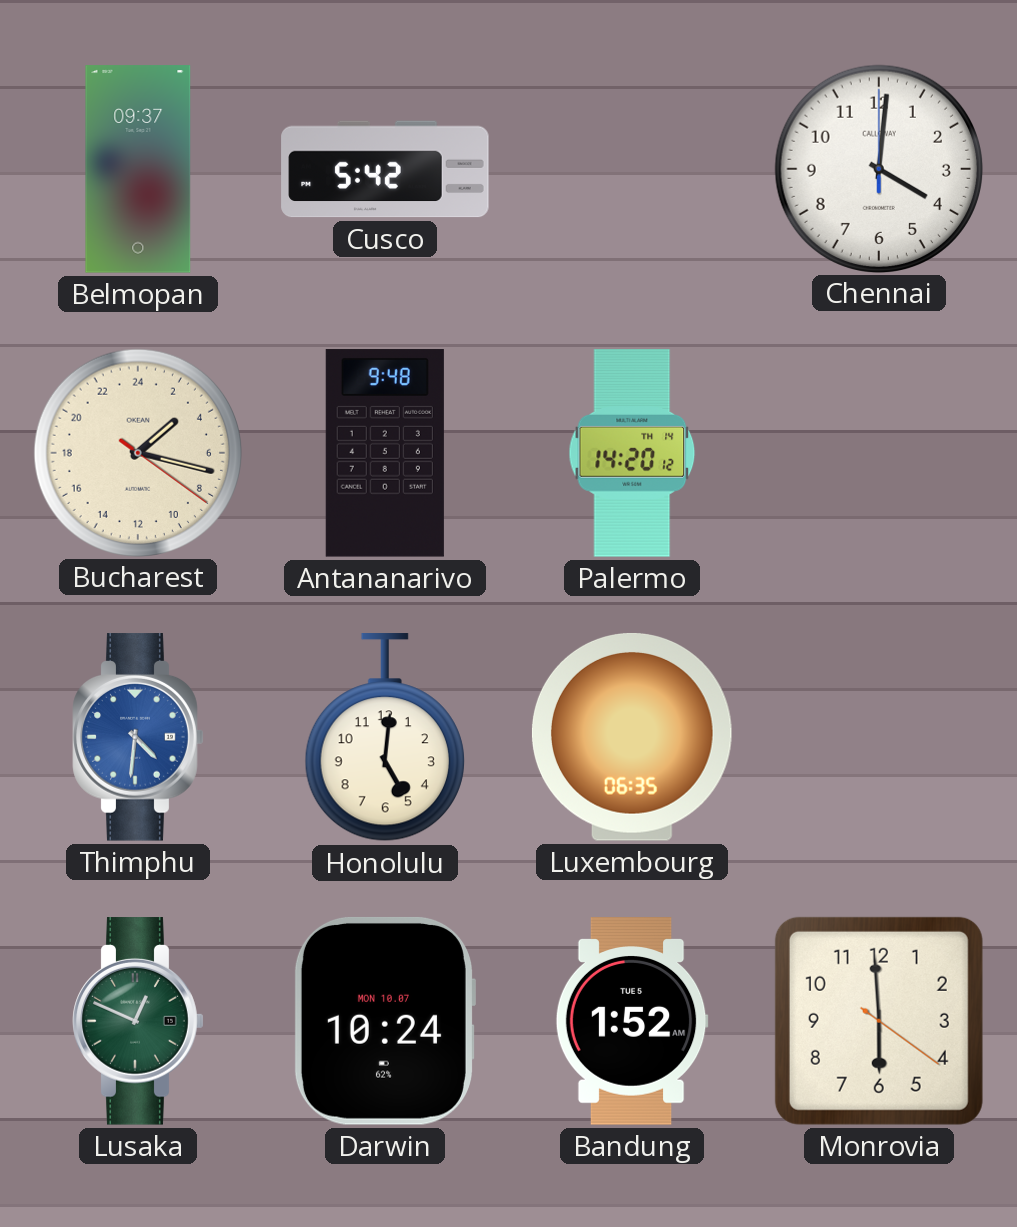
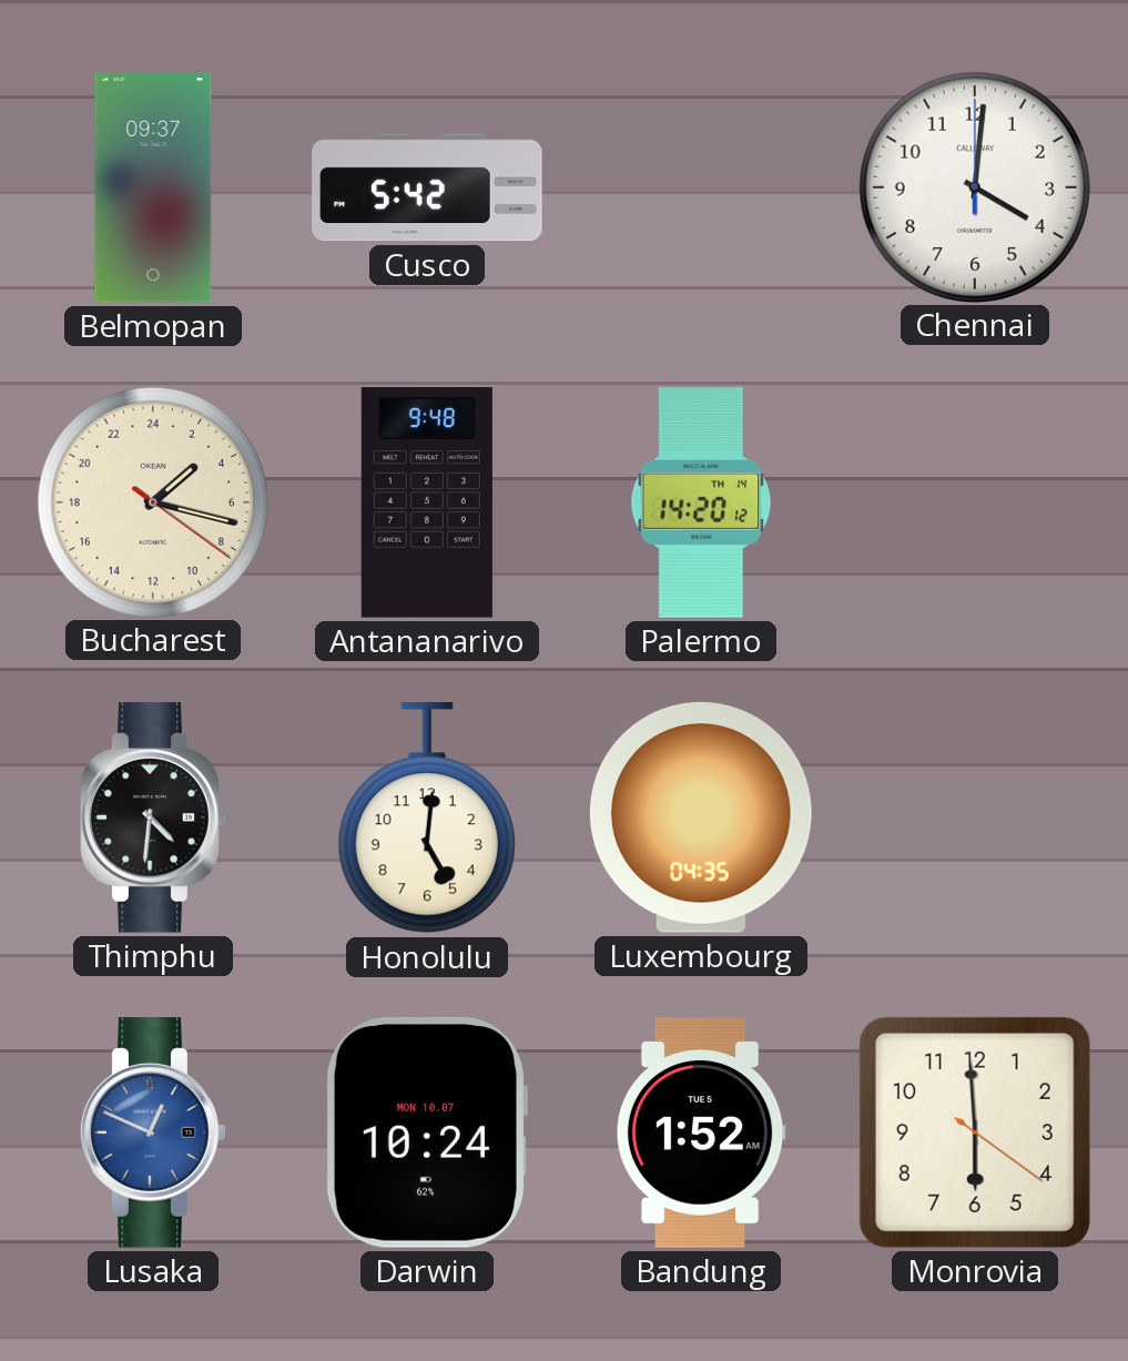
Thimphu dial: blue -> black
Luxembourg: 06:35 -> 04:35
Lusaka dial: green -> blue
